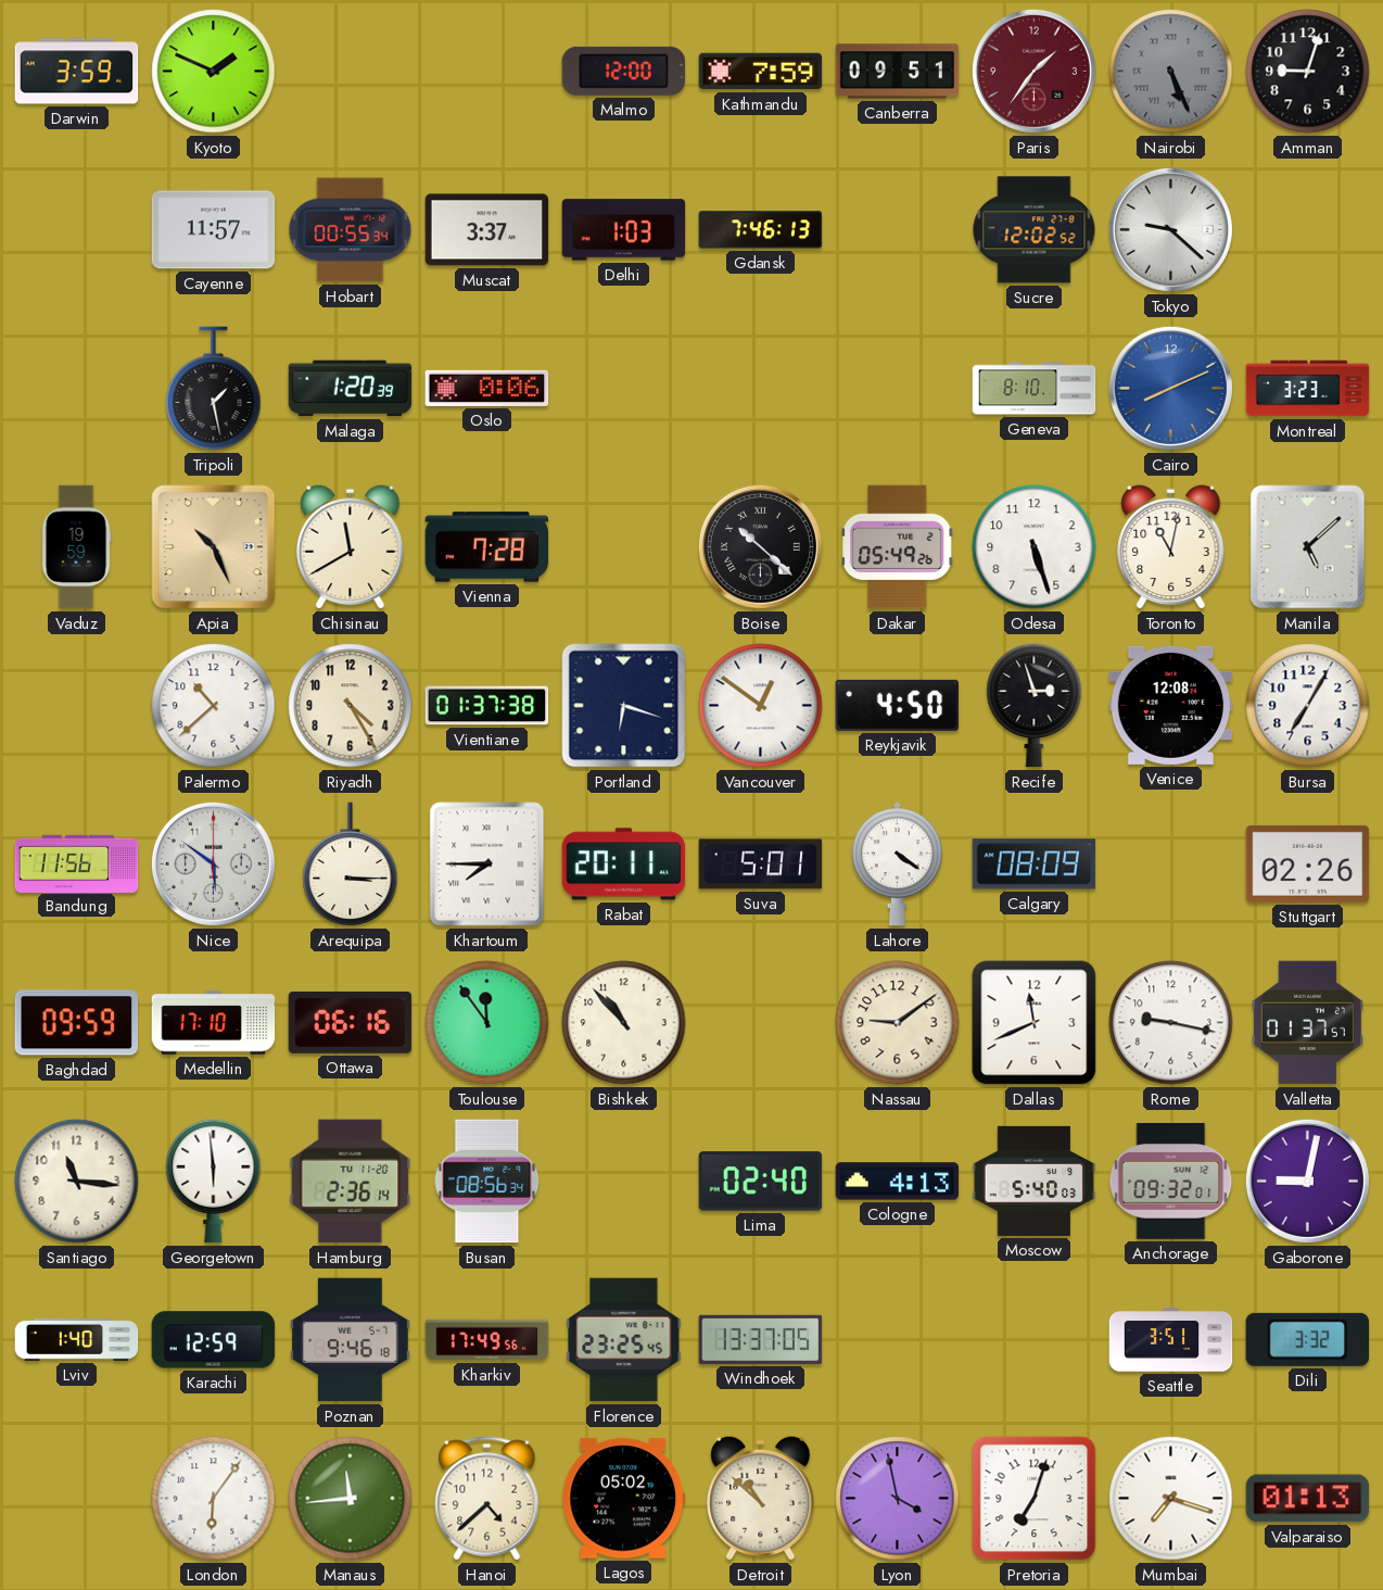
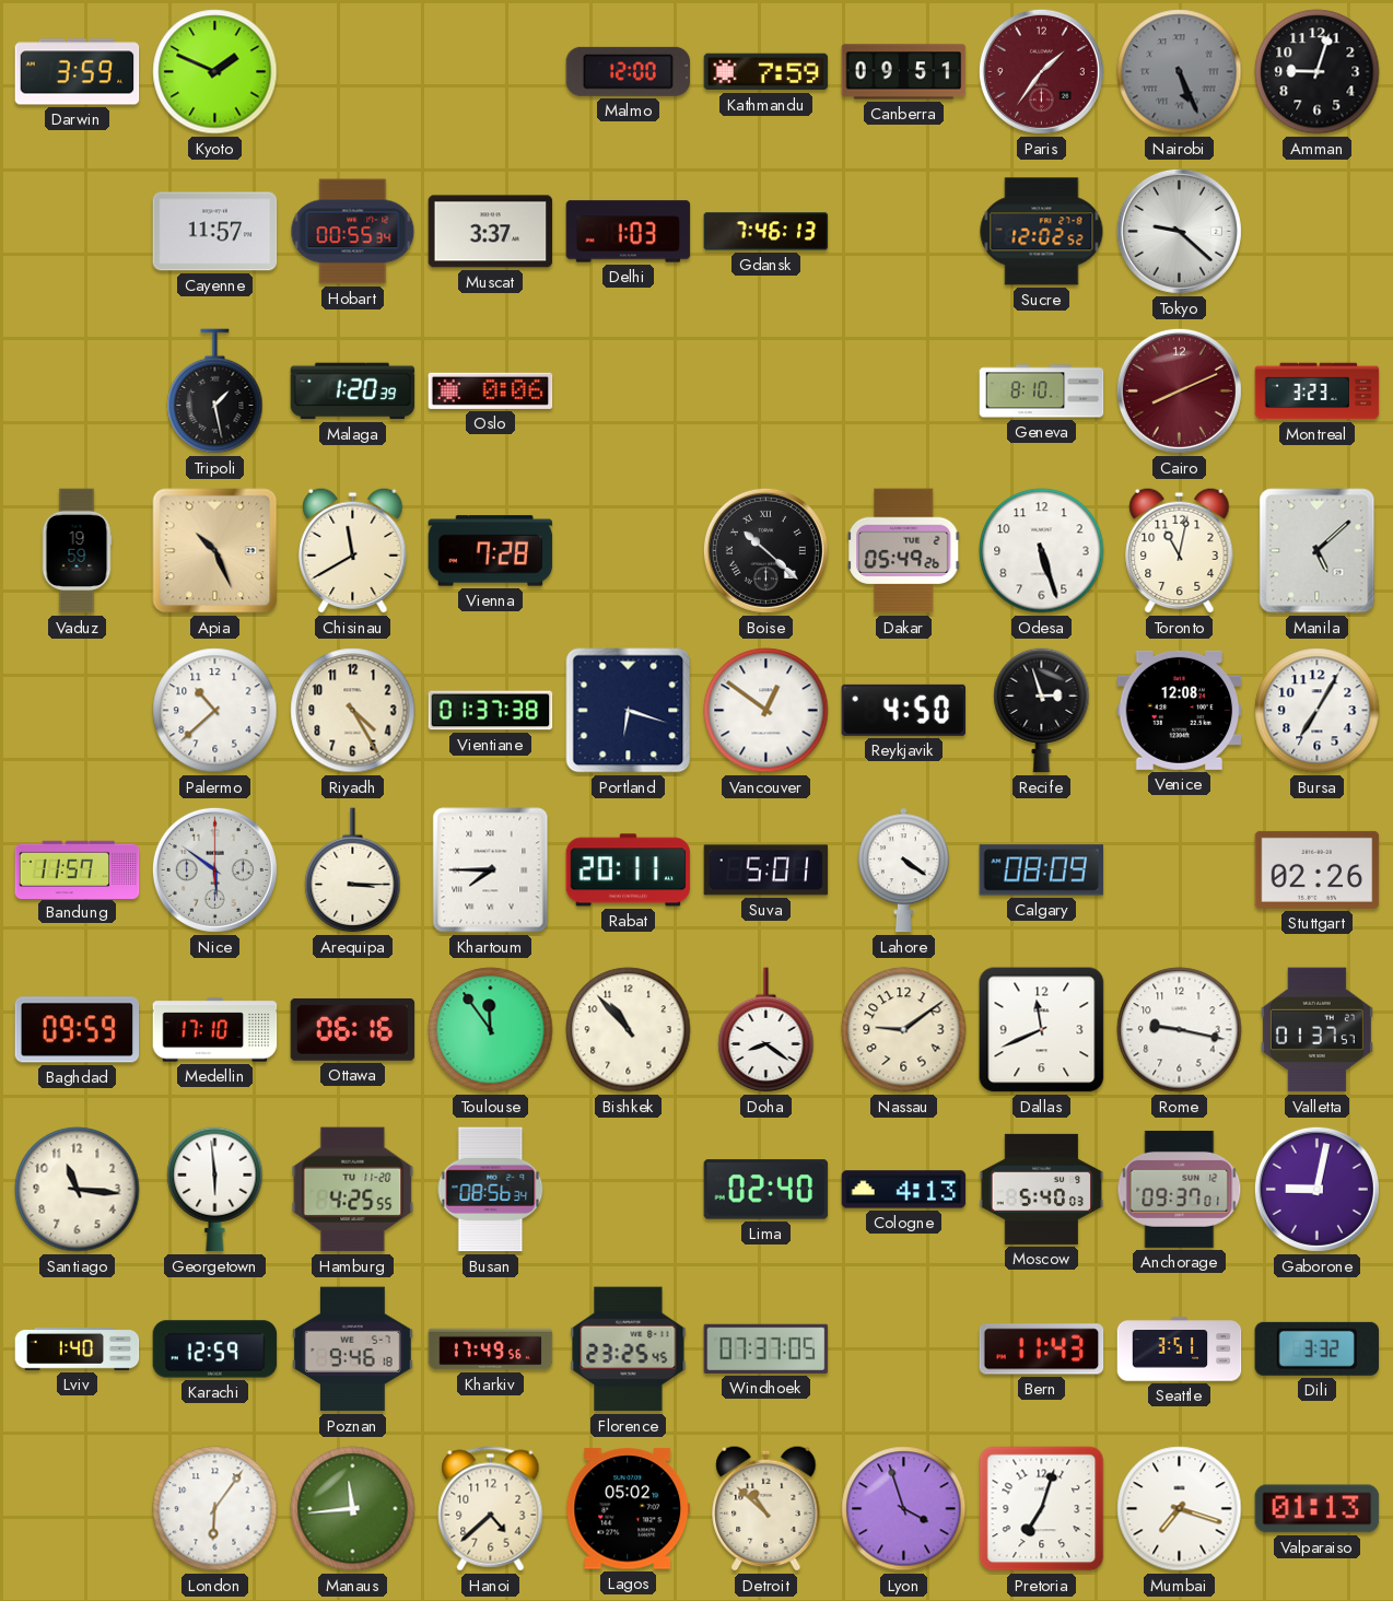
Cairo dial: blue -> burgundy
Bandung: 11:56 -> 11:57
Doha: none -> 8:21
Hamburg: 2:36 -> 4:25
Anchorage: 09:32 -> 09:37
Windhoek: 13:37 -> 07:37
Bern: none -> 11:43
Lyon: 3:58 -> 3:57
